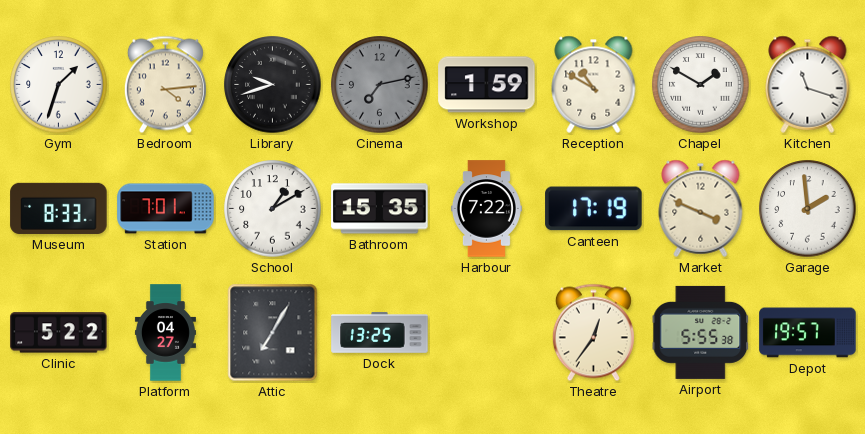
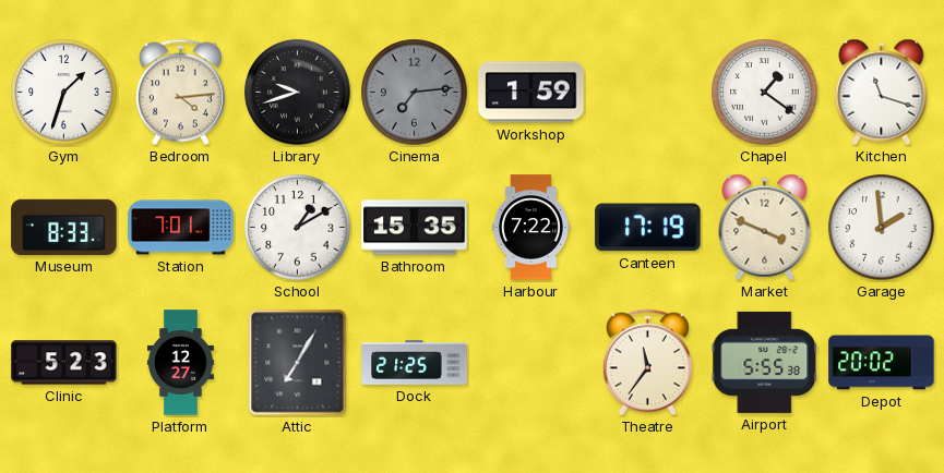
Cinema: 7:13 -> 7:14
Reception: 10:50 -> none
Chapel: 1:50 -> 1:21
Clinic: 5:22 -> 5:23
Platform: 04:27 -> 12:27
Dock: 13:25 -> 21:25
Theatre: 12:36 -> 11:36
Depot: 19:57 -> 20:02
